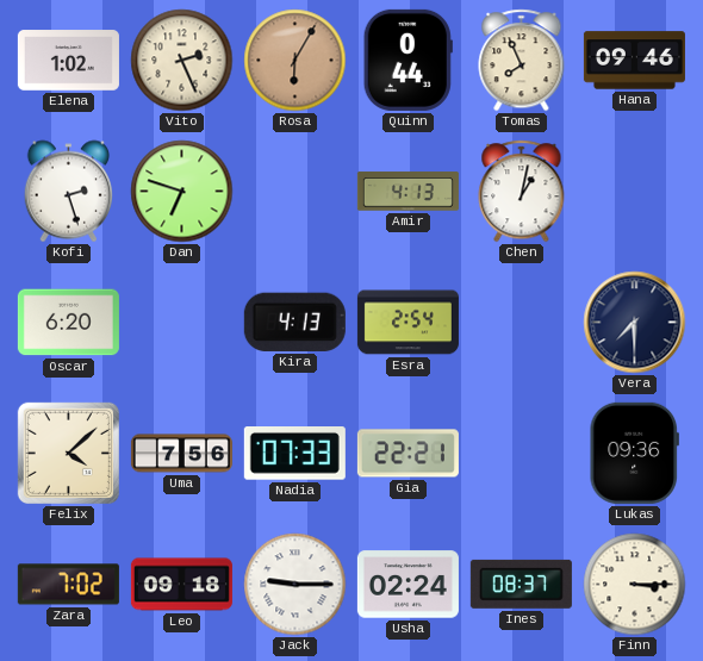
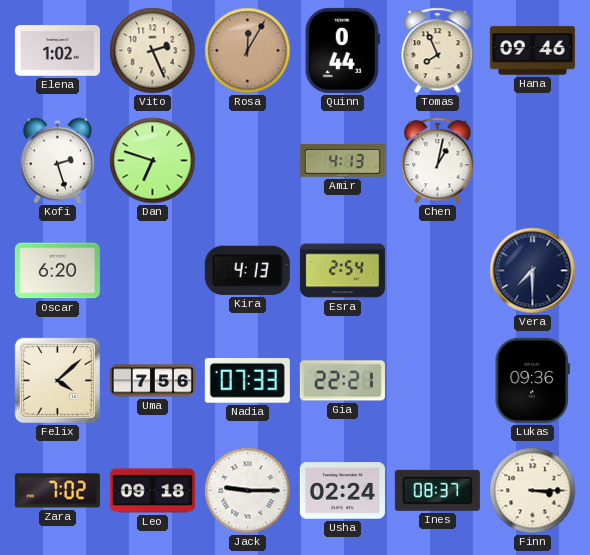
Rosa: 6:05 -> 12:05
